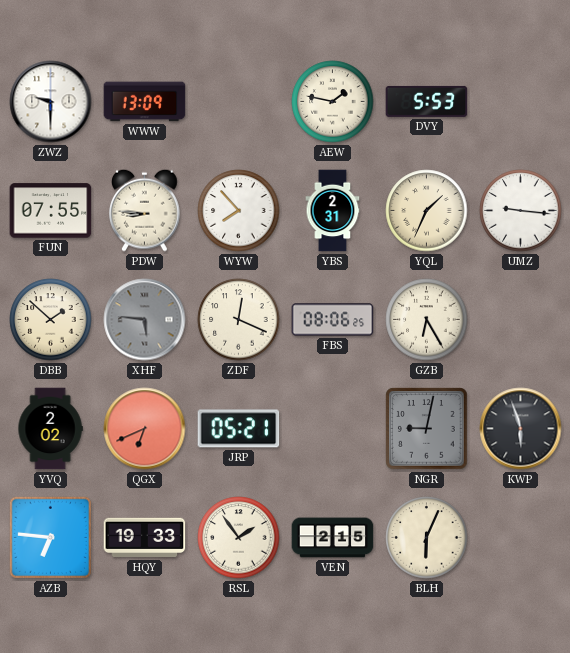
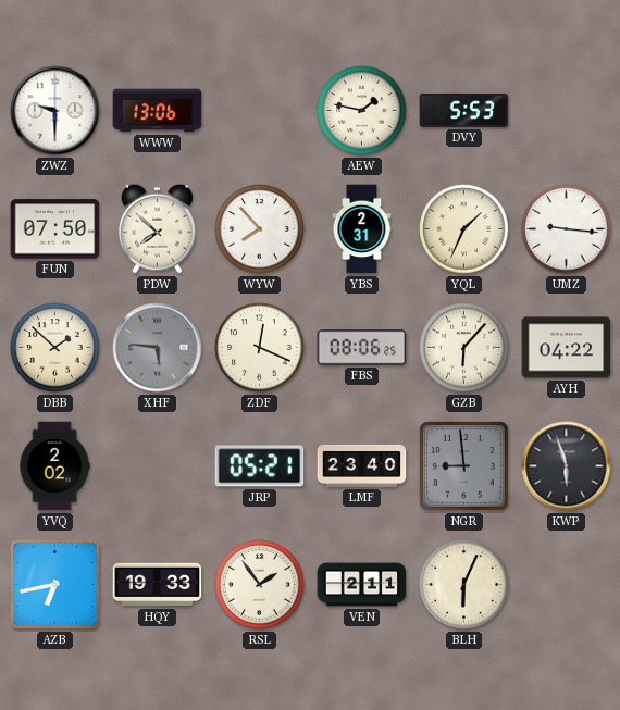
WWW: 13:09 -> 13:06
FUN: 07:55 -> 07:50
PDW: 8:46 -> 7:52
GZB: 6:25 -> 6:07
AYH: none -> 04:22
QGX: 6:41 -> none
LMF: none -> 23:40
NGR: 9:02 -> 8:59
AZB: 6:46 -> 6:43
VEN: 2:15 -> 2:11
